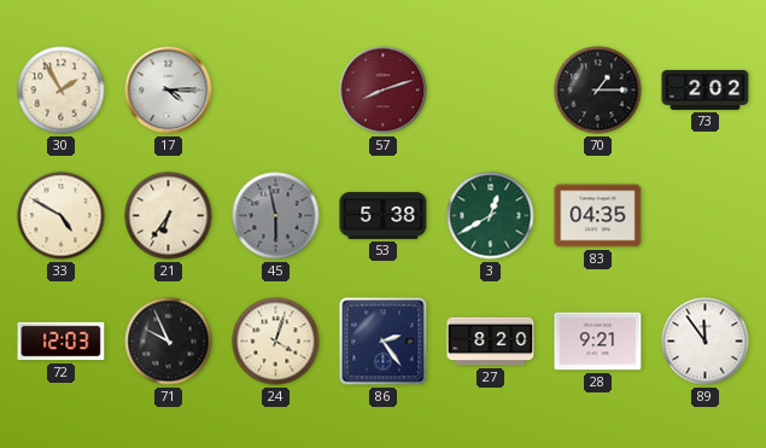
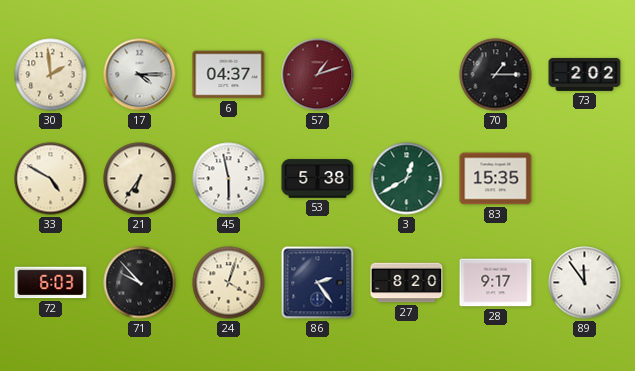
30: 1:55 -> 1:59
6: none -> 04:37
57: 8:12 -> 1:12
45 dial: grey -> white
83: 04:35 -> 15:35
72: 12:03 -> 6:03
71: 9:56 -> 9:53
28: 9:21 -> 9:17
